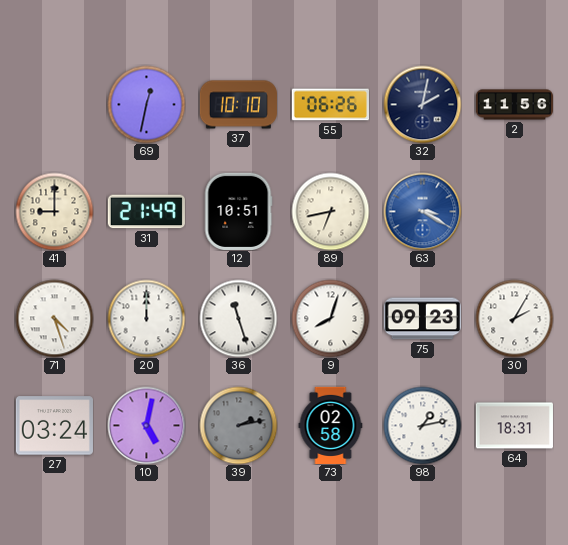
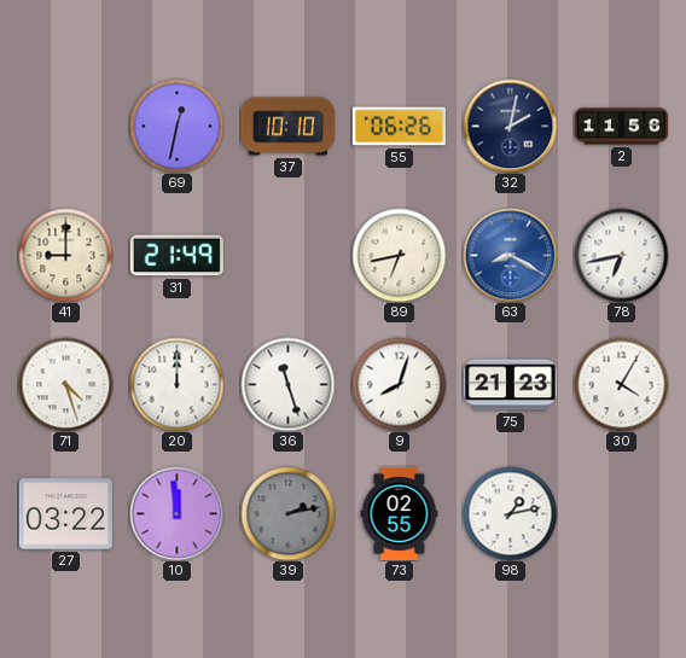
12: 10:51 -> none
63: 3:20 -> 8:20
78: none -> 6:43
75: 09:23 -> 21:23
30: 2:05 -> 4:05
27: 03:24 -> 03:22
10: 5:02 -> 11:59
73: 02:58 -> 02:55
64: 18:31 -> none
